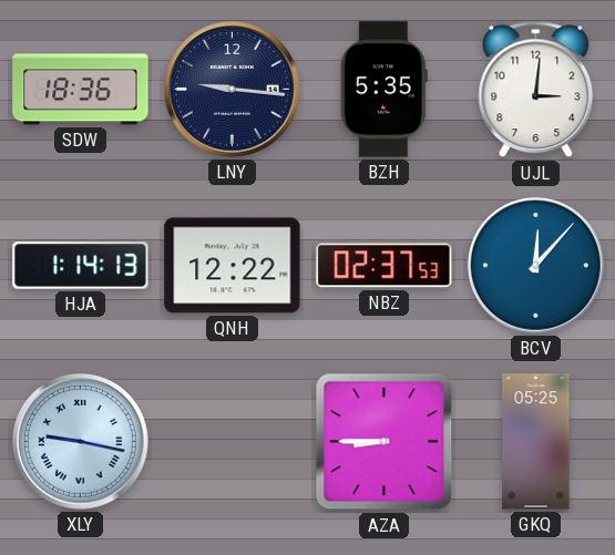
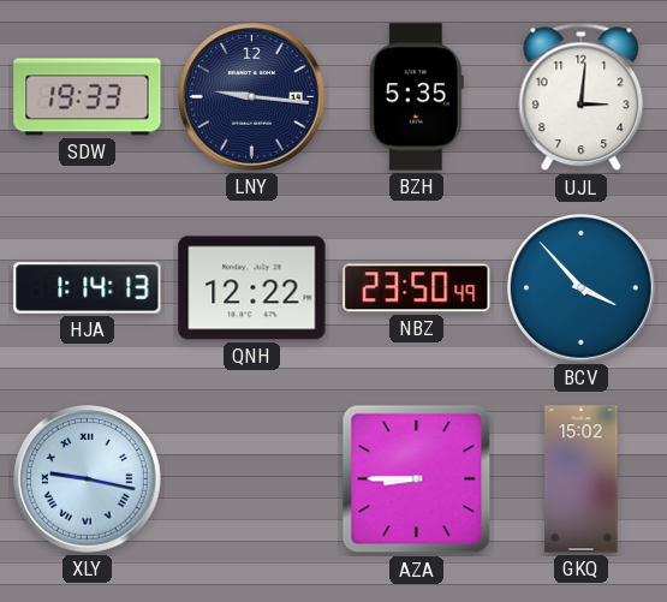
SDW: 18:36 -> 19:33
NBZ: 02:37 -> 23:50
BCV: 12:07 -> 3:53
GKQ: 05:25 -> 15:02
